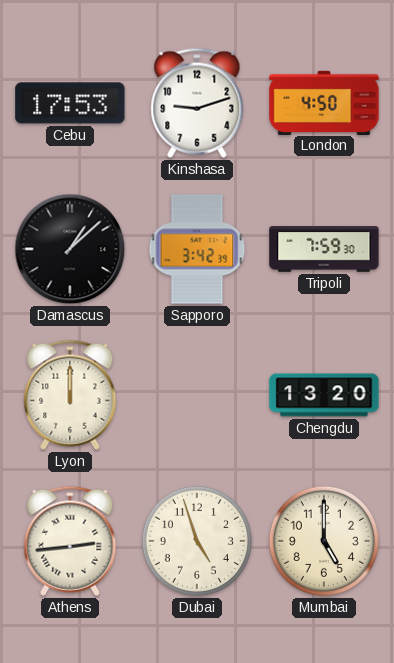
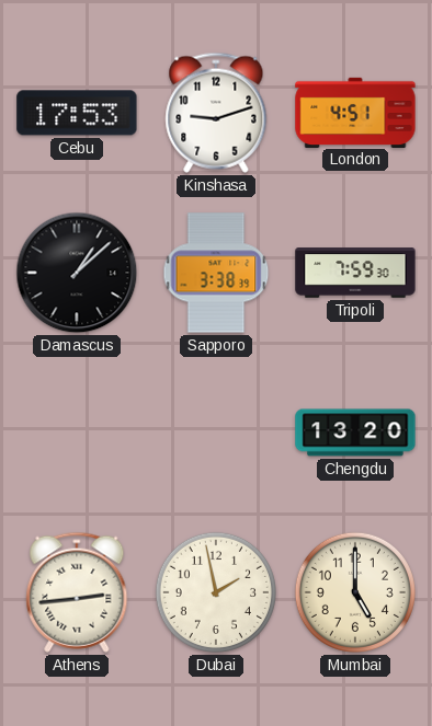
London: 4:50 -> 4:51
Sapporo: 3:42 -> 3:38
Lyon: 12:00 -> none
Dubai: 4:57 -> 1:58
